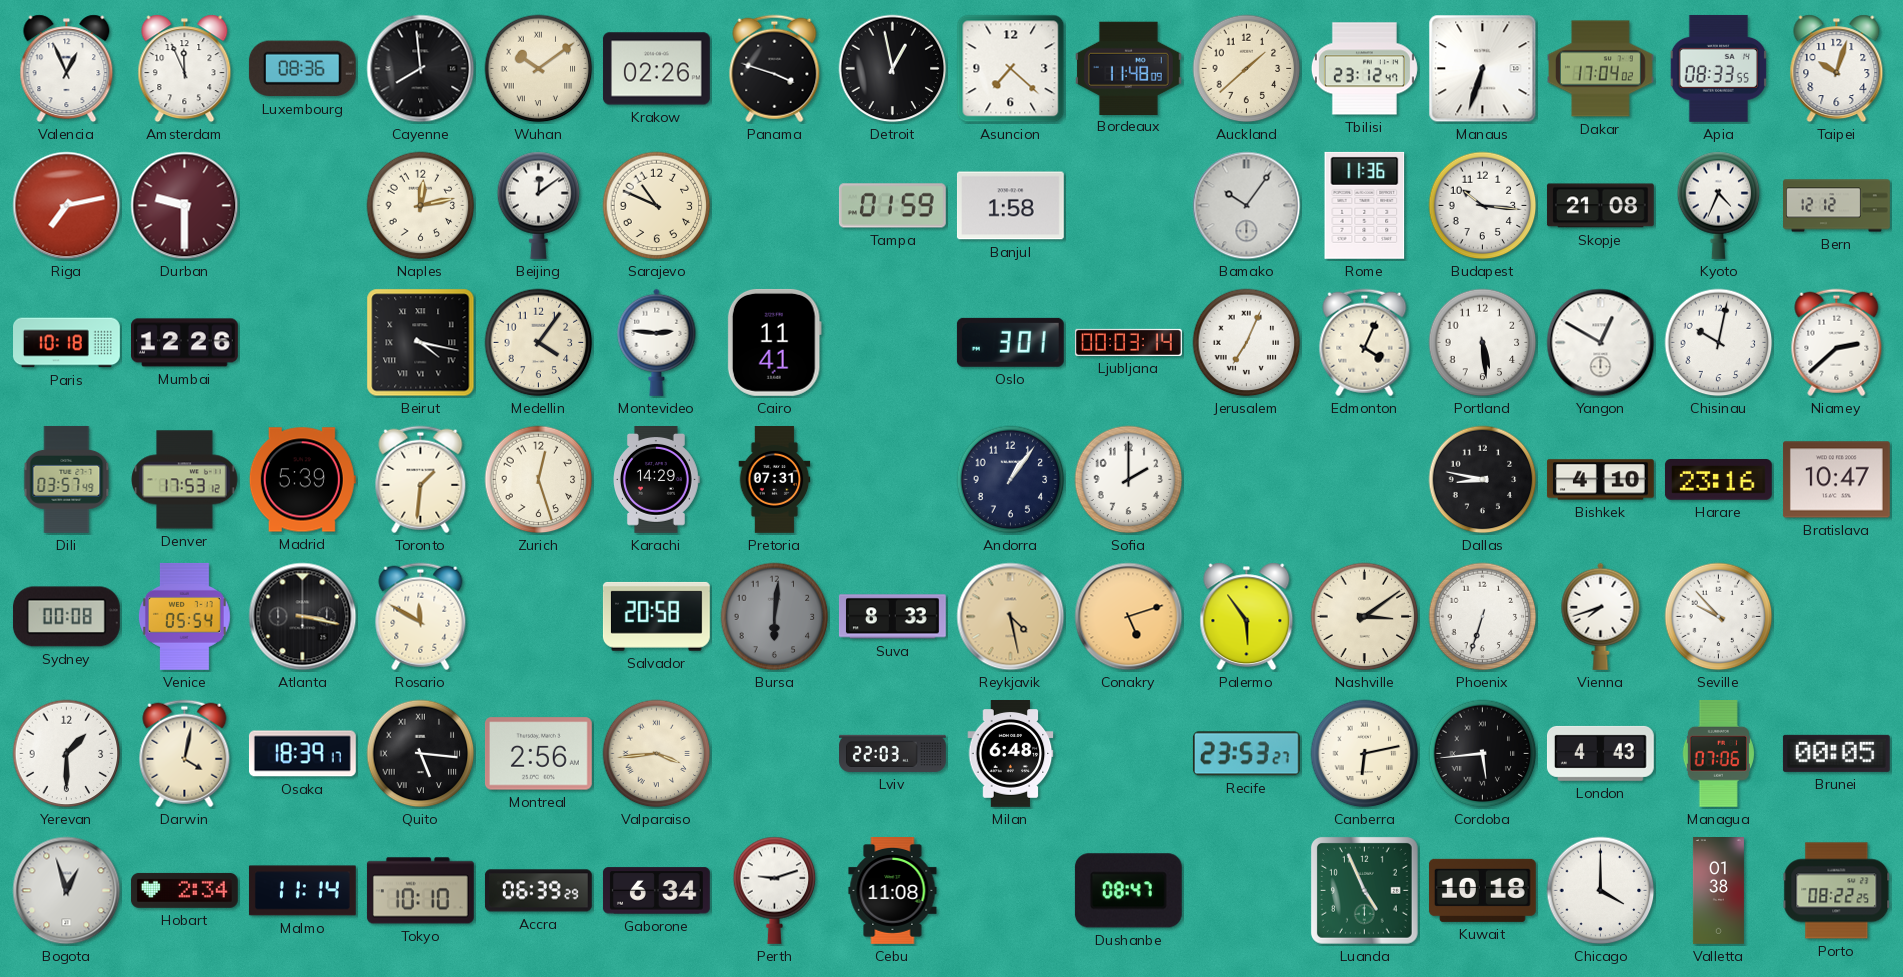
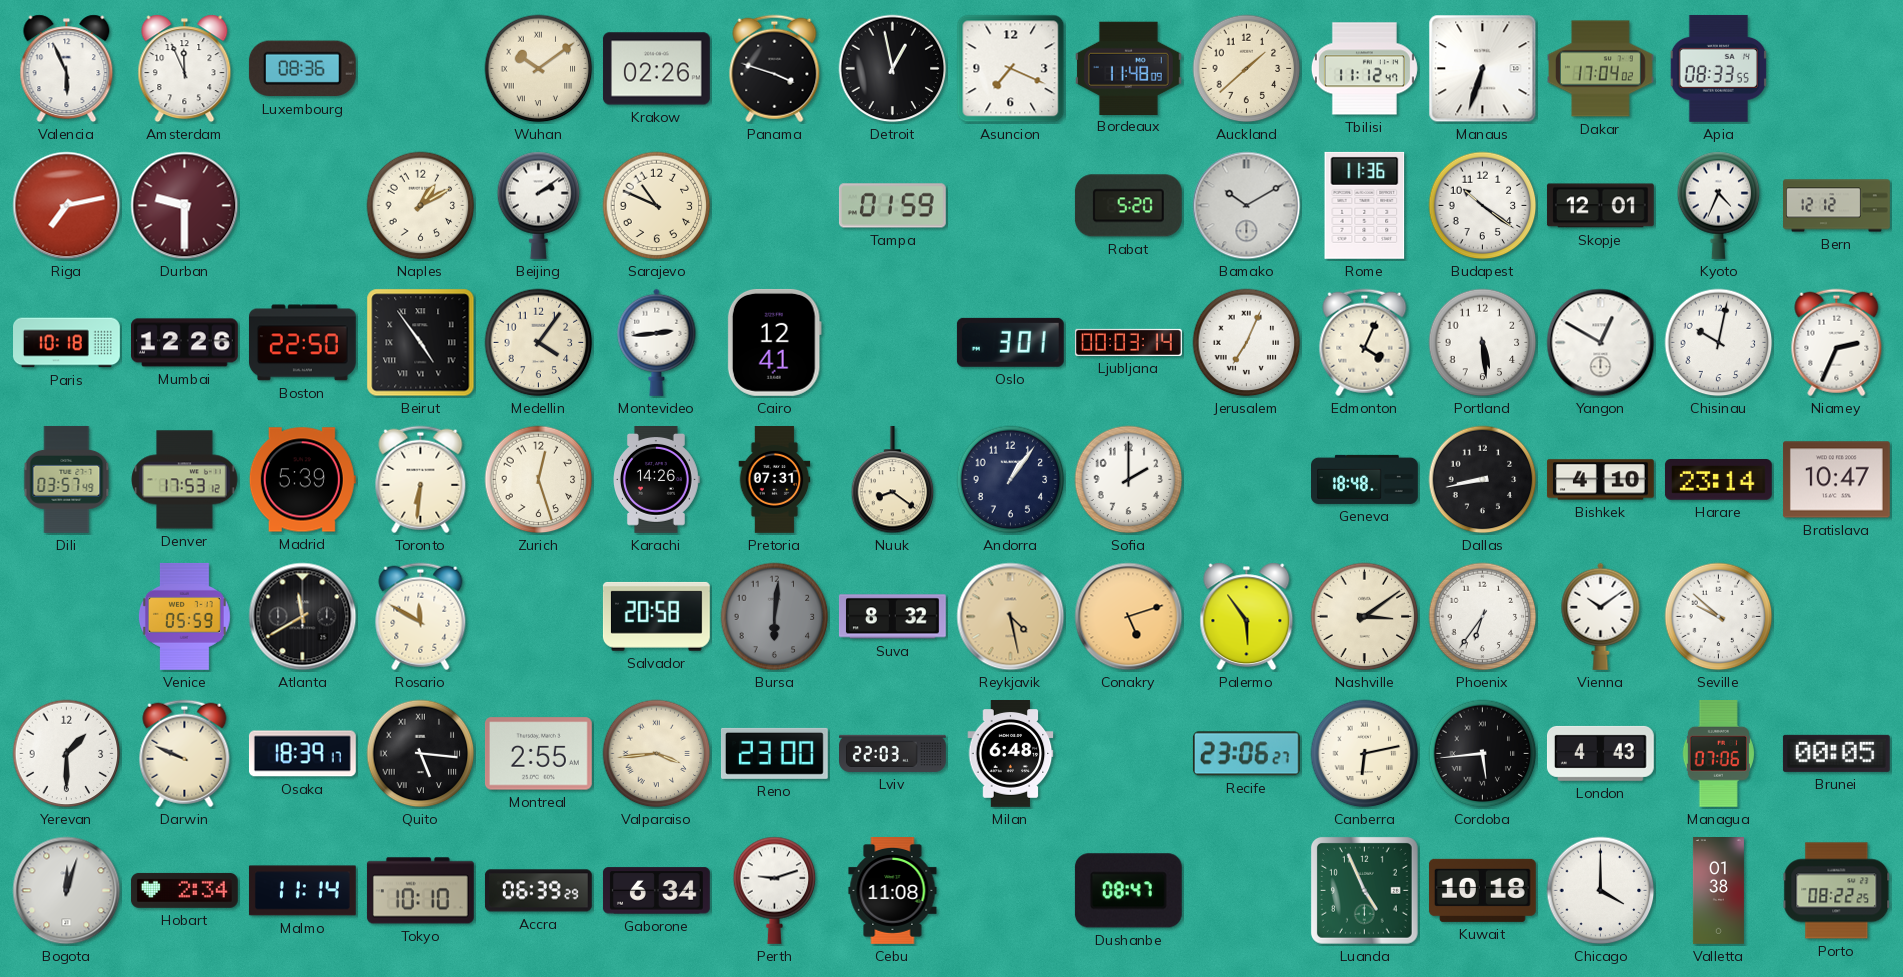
Valencia: 12:56 -> 5:56
Cayenne: 7:59 -> none
Asuncion: 7:22 -> 7:19
Tbilisi: 23:12 -> 11:12
Taipei: 10:03 -> none
Naples: 12:13 -> 1:10
Beijing: 12:09 -> 2:09
Banjul: 1:58 -> none
Rabat: none -> 5:20
Bamako: 10:06 -> 10:10
Budapest: 10:16 -> 10:21
Skopje: 21:08 -> 12:01
Boston: none -> 22:50
Beirut: 4:17 -> 4:54
Montevideo: 2:46 -> 2:44
Cairo: 11:41 -> 12:41
Niamey: 2:38 -> 2:34
Toronto: 1:31 -> 6:31
Karachi: 14:29 -> 14:26
Nuuk: none -> 8:21
Geneva: none -> 18:48
Dallas: 8:47 -> 8:43
Harare: 23:16 -> 23:14
Sydney: 00:08 -> none
Venice: 05:54 -> 05:59
Atlanta: 3:17 -> 11:40
Suva: 8:33 -> 8:32
Phoenix: 6:33 -> 6:36
Vienna: 7:42 -> 10:09
Seville: 9:53 -> 9:52
Darwin: 4:02 -> 9:49
Montreal: 2:56 -> 2:55
Reno: none -> 23:00
Recife: 23:53 -> 23:06
Bogota: 12:57 -> 12:03
